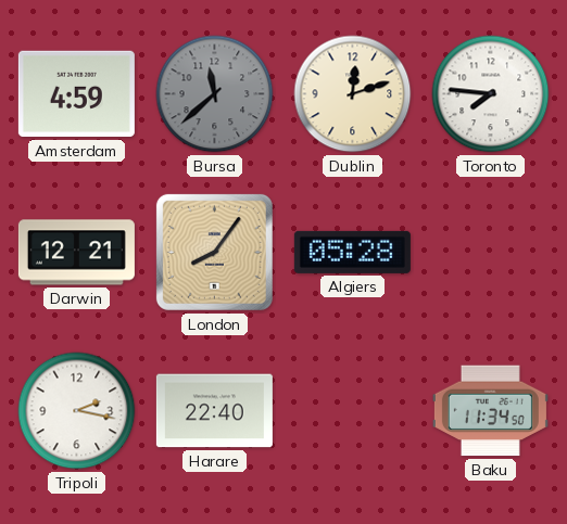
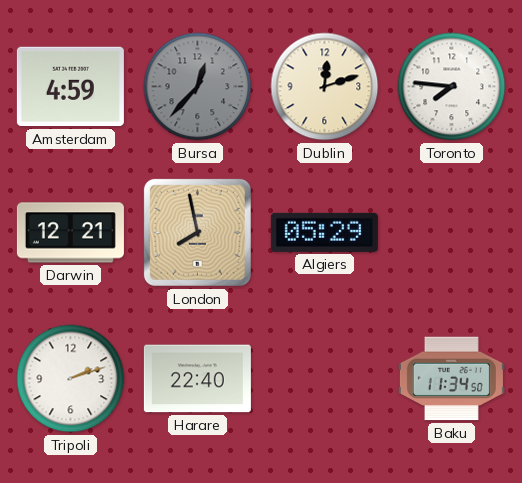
Bursa: 11:38 -> 12:37
London: 8:06 -> 7:58
Algiers: 05:28 -> 05:29
Tripoli: 2:17 -> 2:12
